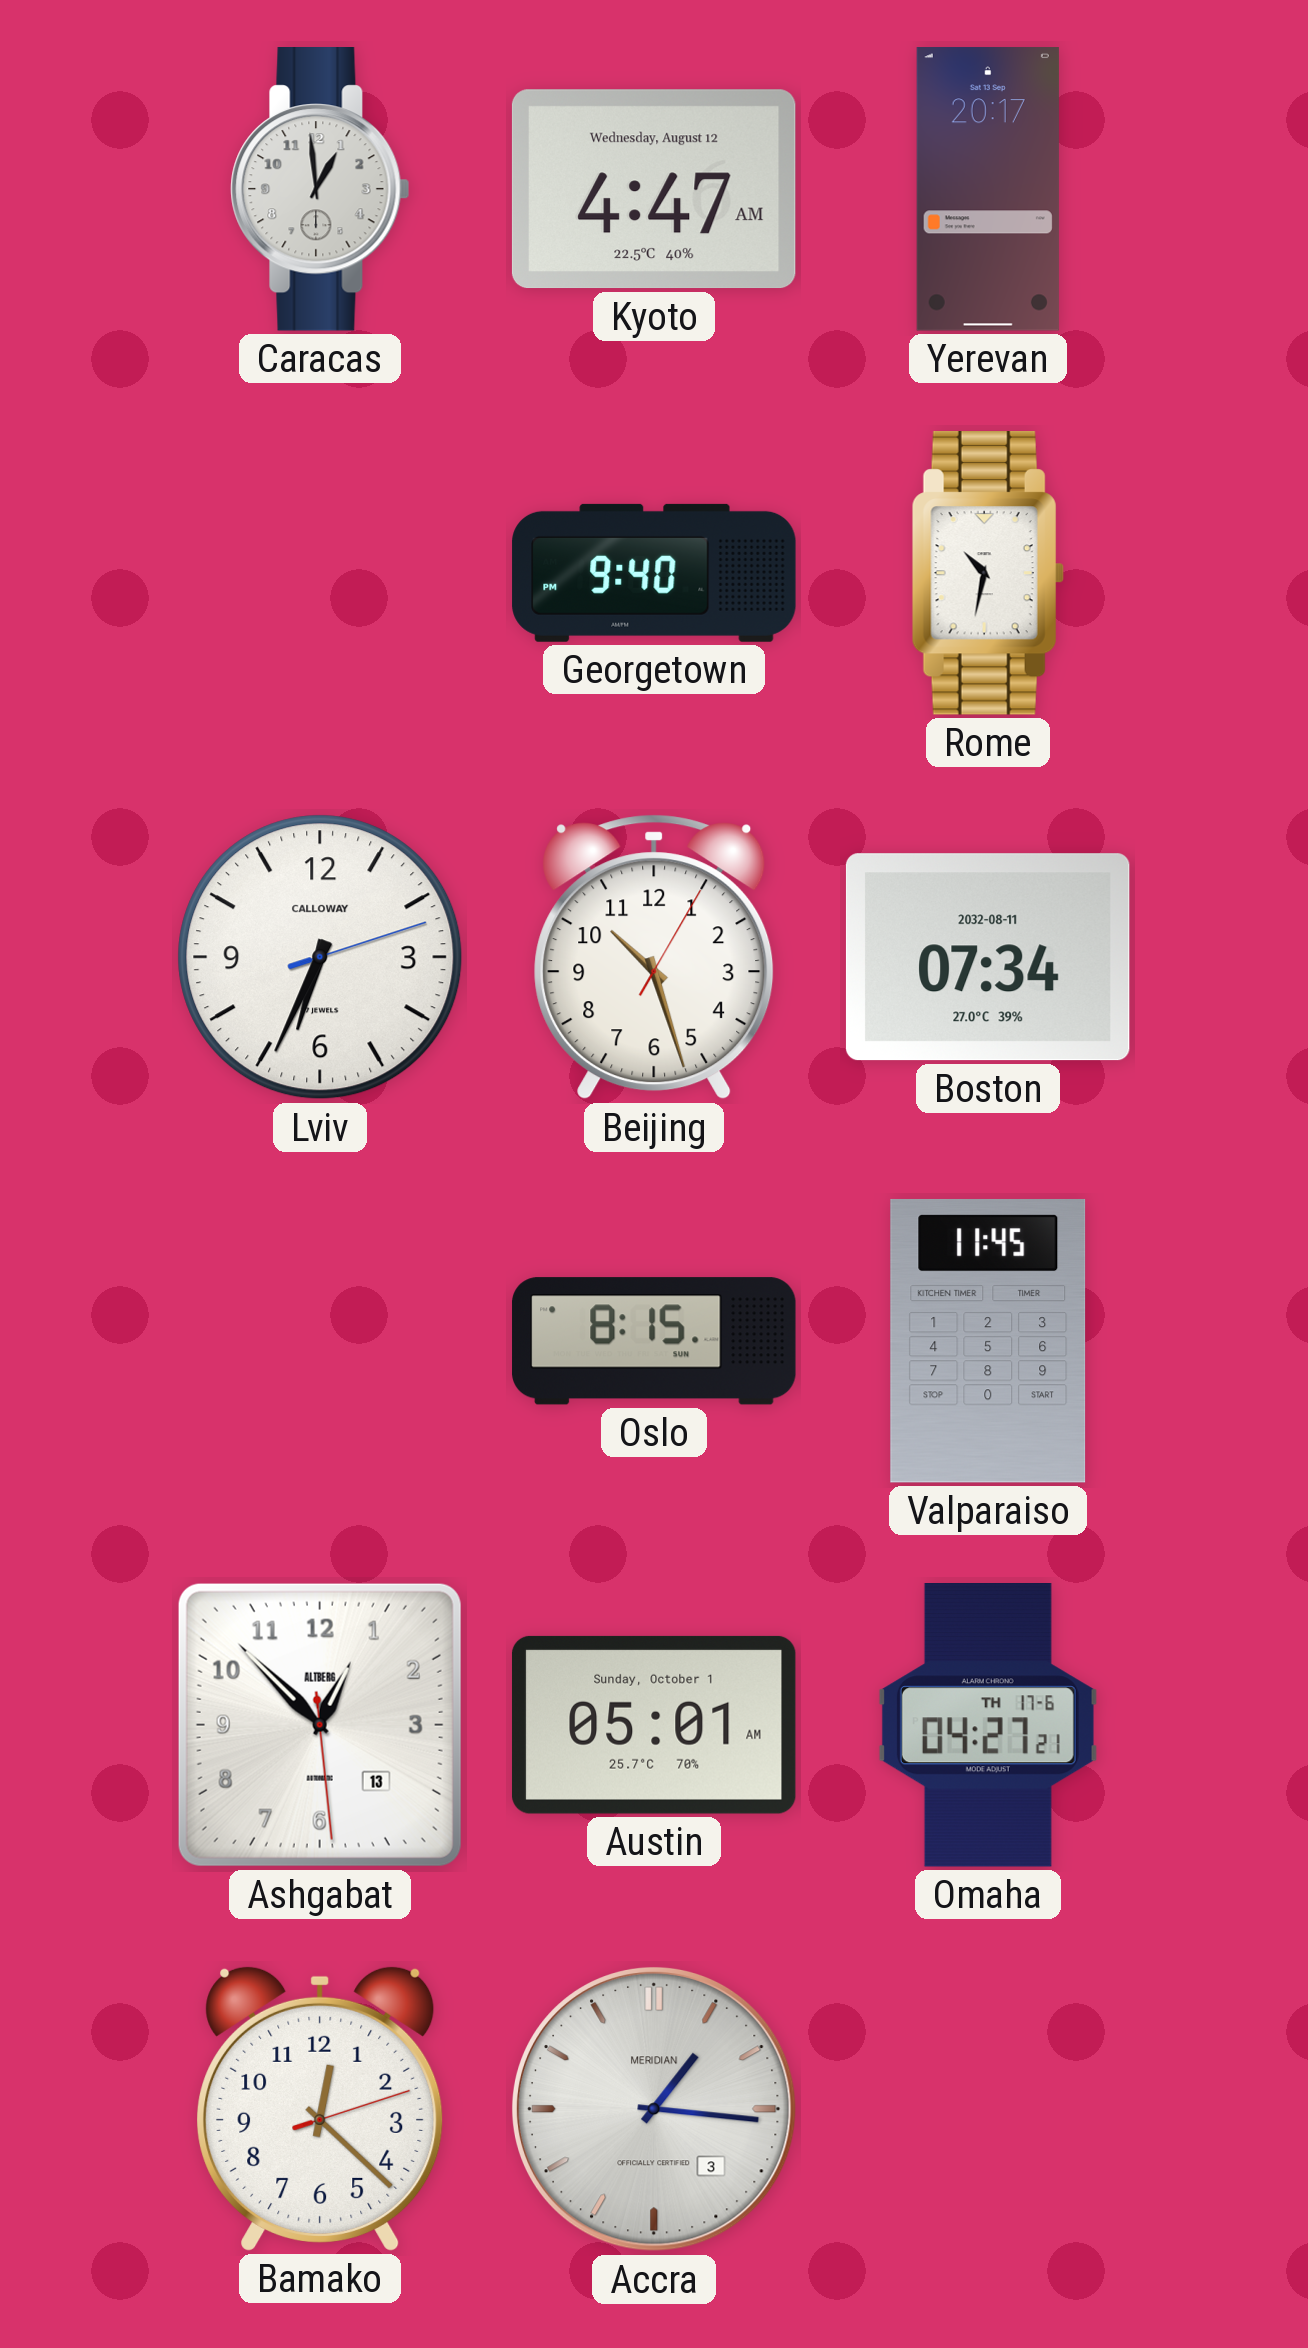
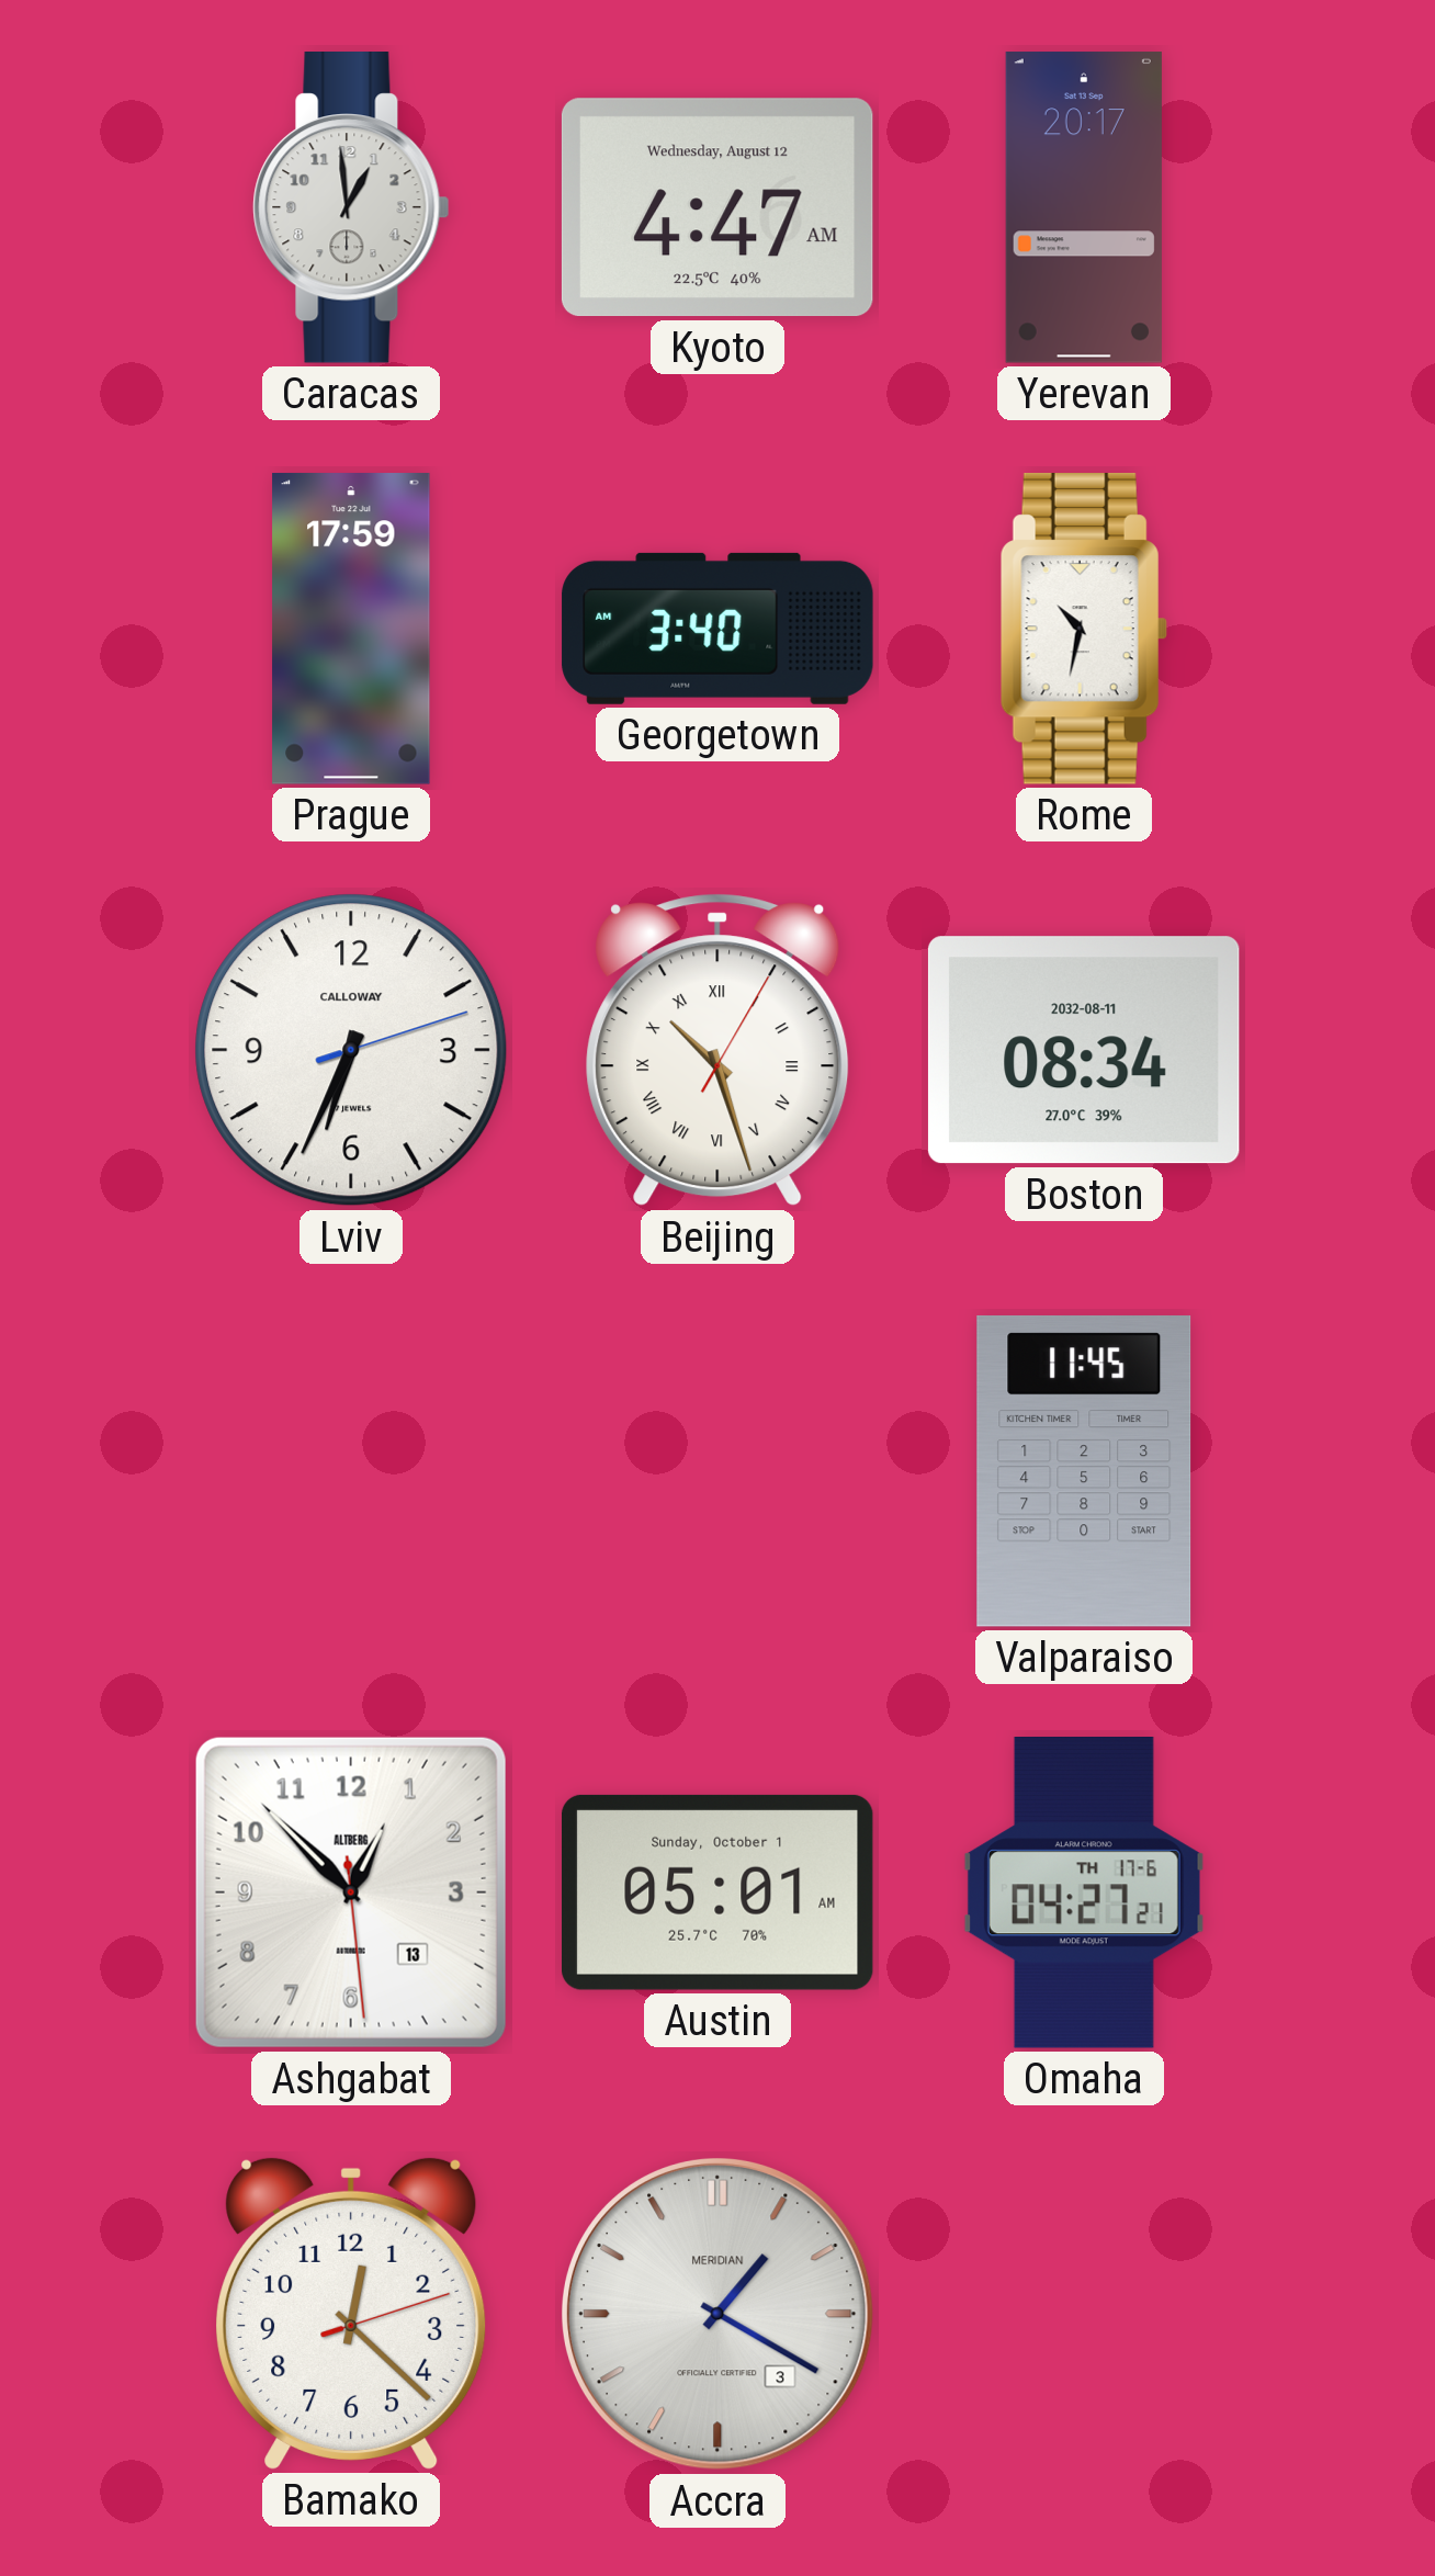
Prague: none -> 17:59
Georgetown: 9:40 -> 3:40
Beijing numerals: Arabic -> Roman
Boston: 07:34 -> 08:34
Oslo: 8:15 -> none
Accra: 1:16 -> 1:20
